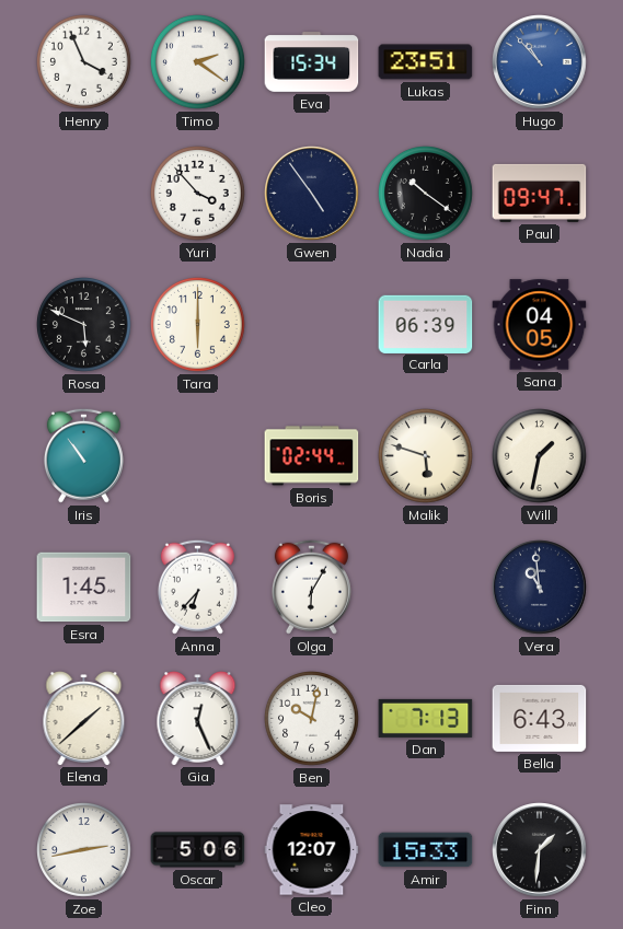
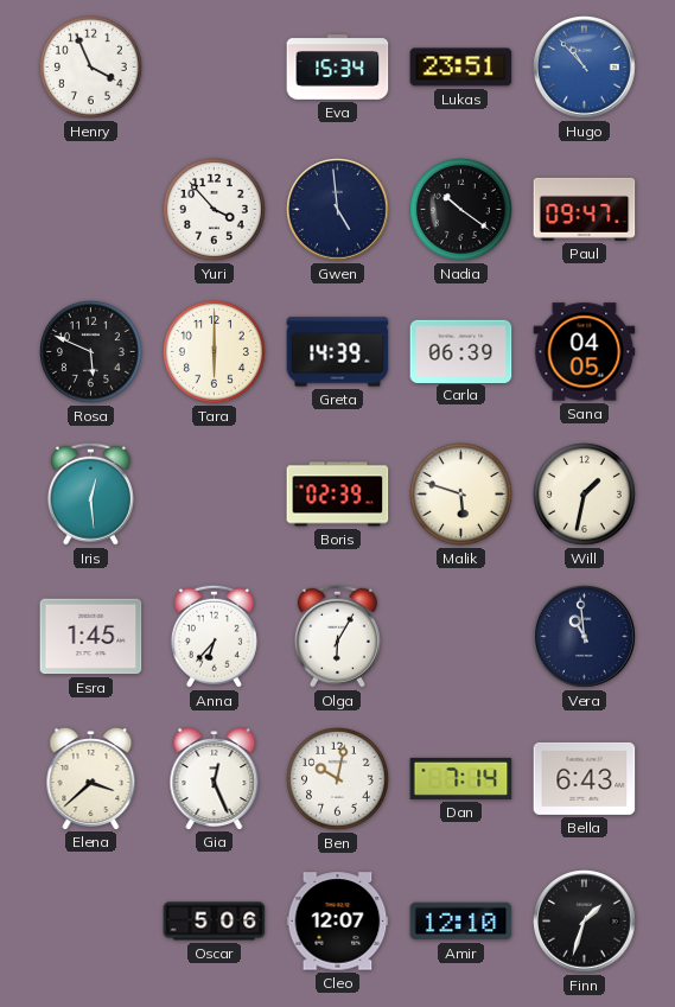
Timo: 2:21 -> none
Gwen: 4:54 -> 4:59
Greta: none -> 14:39
Iris: 10:54 -> 12:29
Boris: 02:44 -> 02:39
Elena: 1:38 -> 3:38
Dan: 7:13 -> 7:14
Zoe: 2:43 -> none
Amir: 15:33 -> 12:10
Finn: 1:31 -> 1:33
